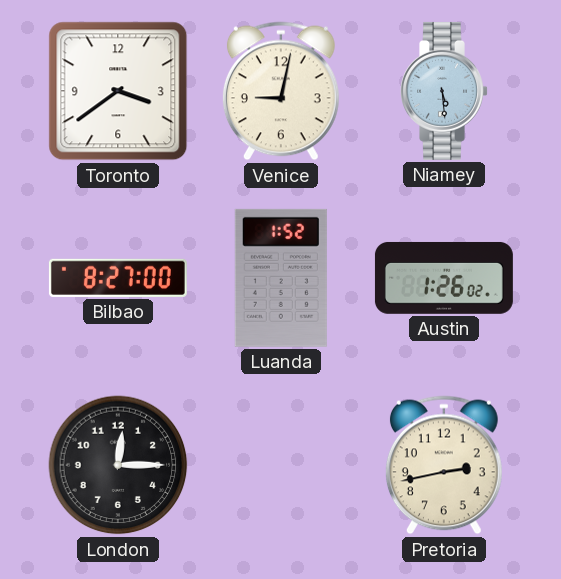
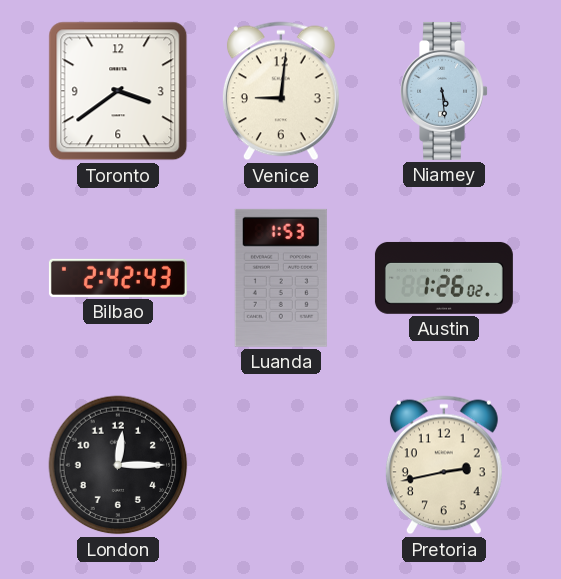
Venice: 9:02 -> 9:01
Bilbao: 8:27 -> 2:42
Luanda: 1:52 -> 1:53
